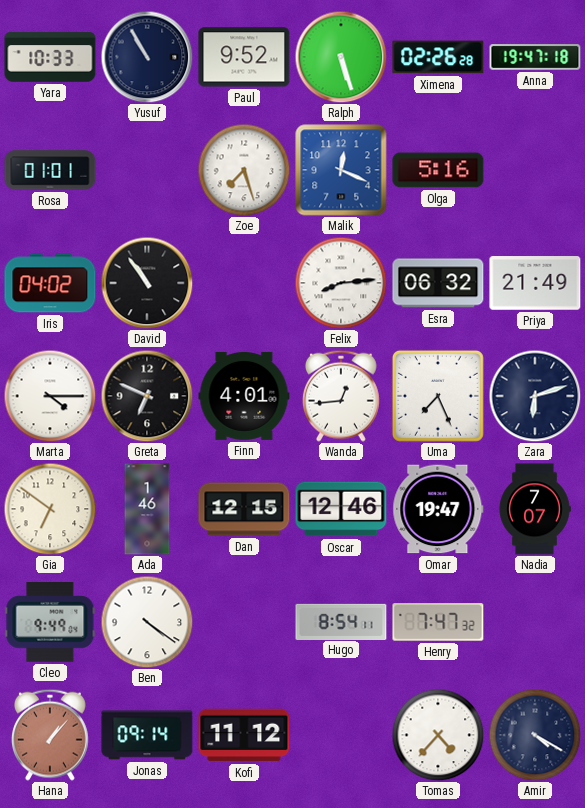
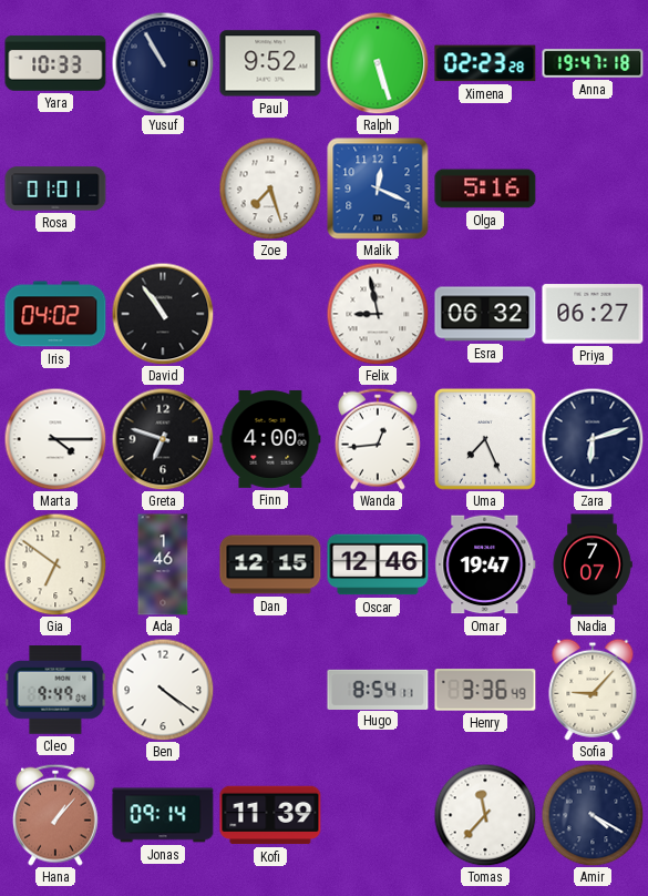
Ximena: 02:26 -> 02:23
Felix: 8:14 -> 8:58
Priya: 21:49 -> 06:27
Greta: 6:49 -> 6:48
Finn: 4:01 -> 4:00
Henry: 7:47 -> 3:36
Sofia: none -> 9:07
Kofi: 11:12 -> 11:39
Tomas: 4:37 -> 11:37
